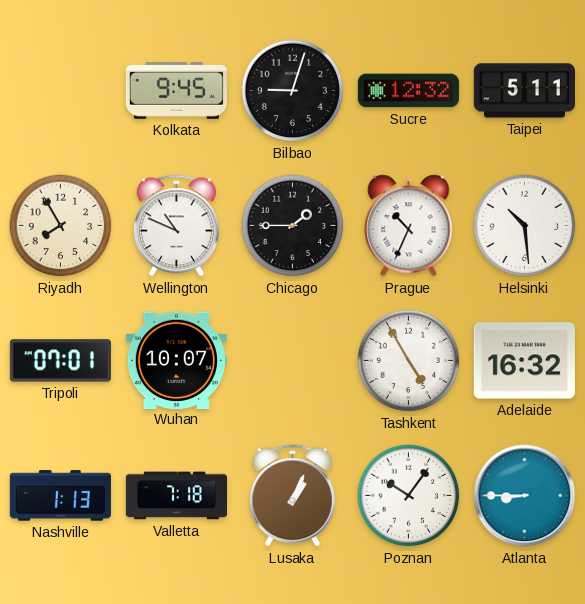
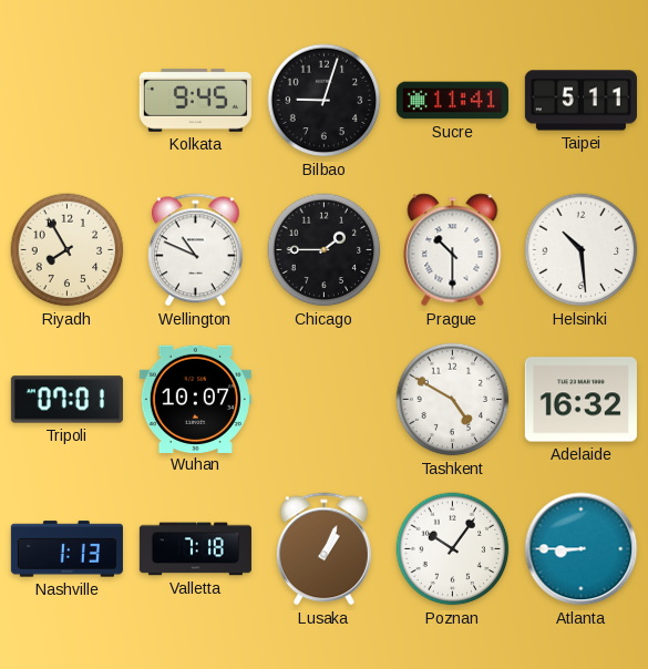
Sucre: 12:32 -> 11:41
Prague: 10:34 -> 10:30
Tashkent: 4:55 -> 4:50
